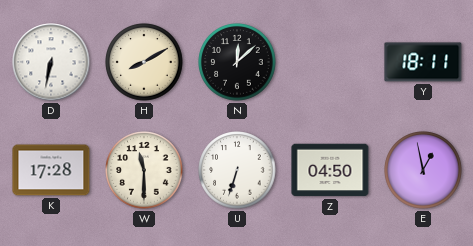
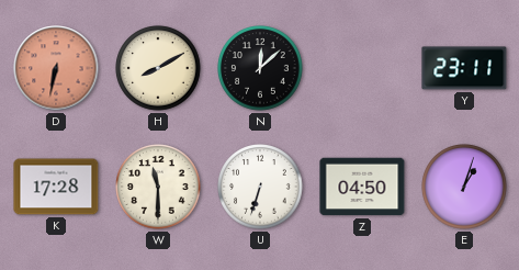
D dial: white -> salmon
Y: 18:11 -> 23:11
E: 12:58 -> 1:03
